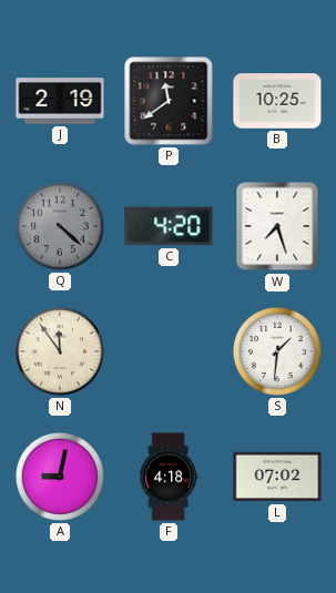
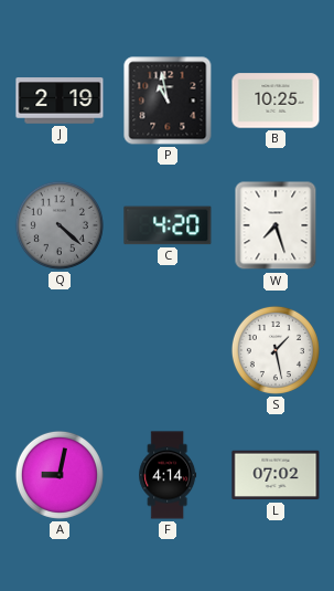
P: 11:39 -> 10:58
N: 11:54 -> none
S: 1:31 -> 1:28
F: 4:18 -> 4:14
